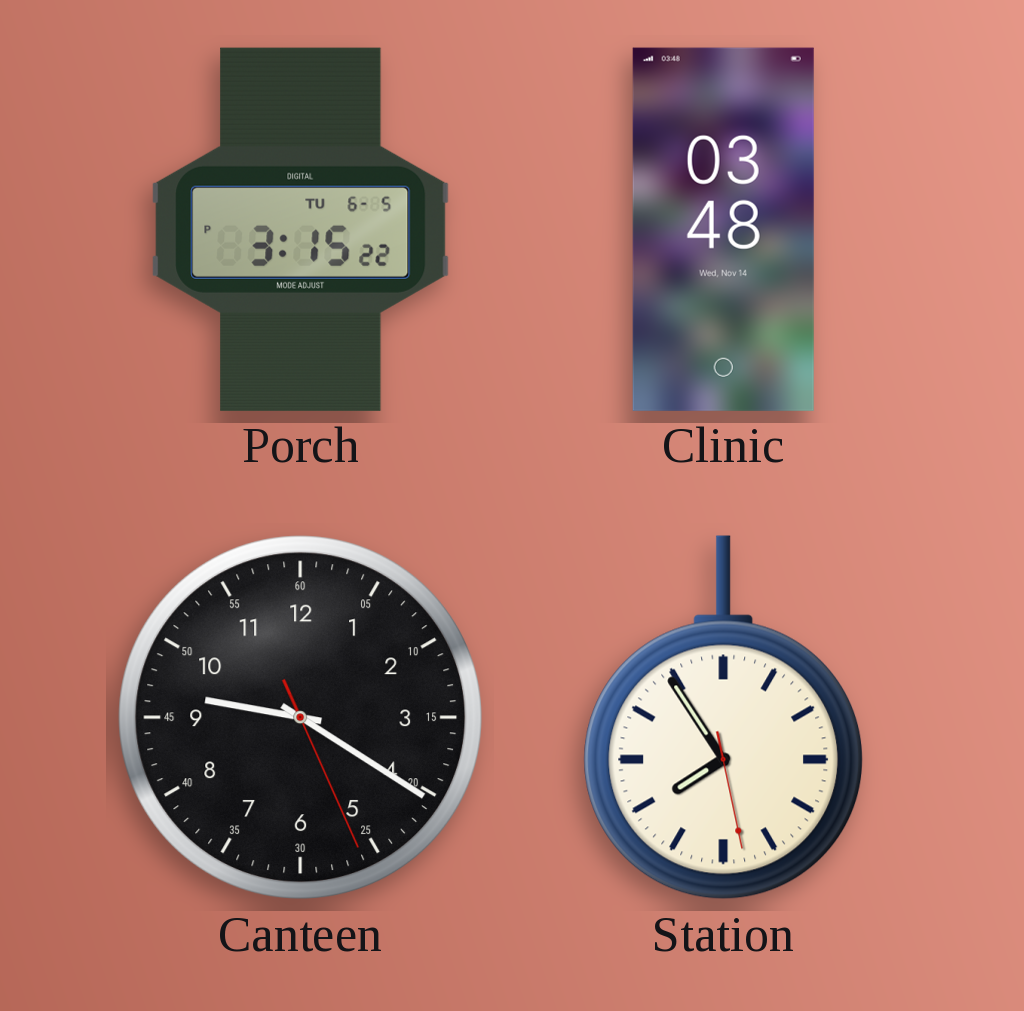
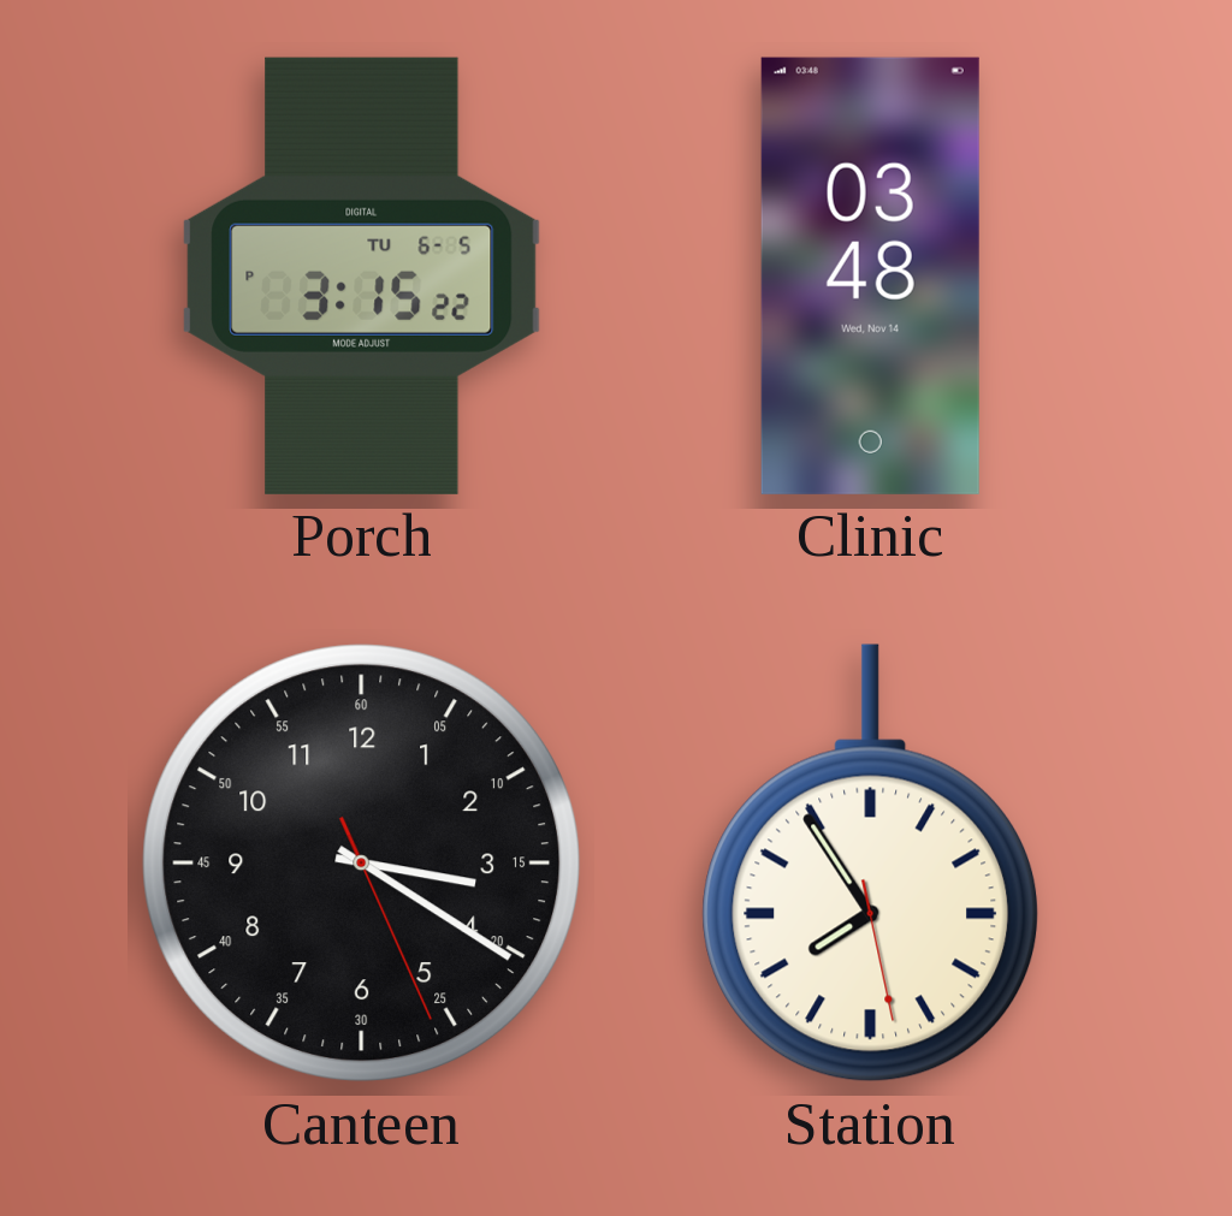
Canteen: 9:20 -> 3:20
